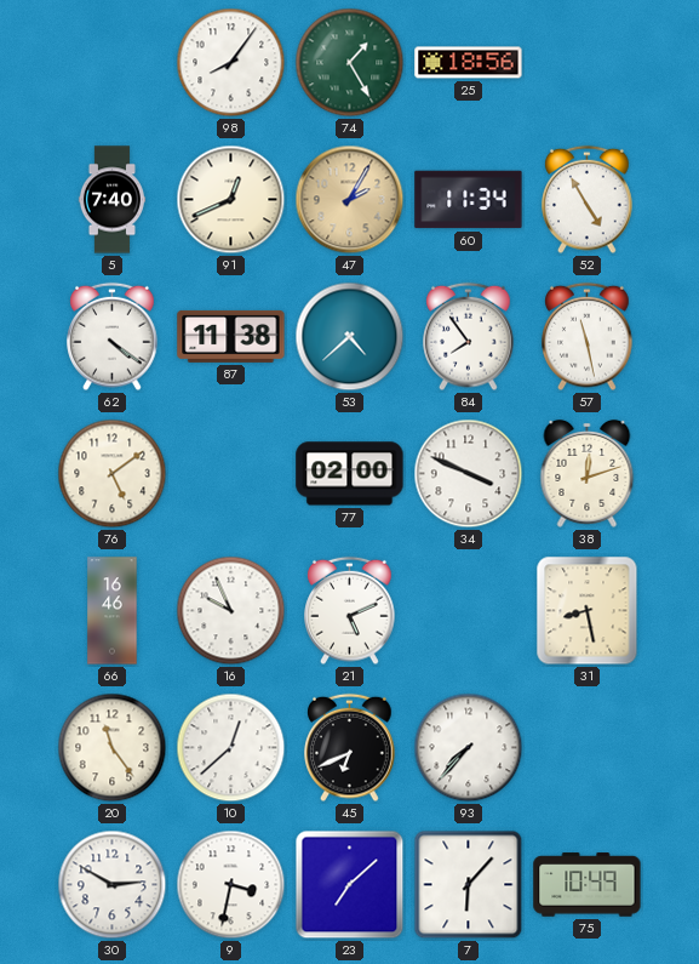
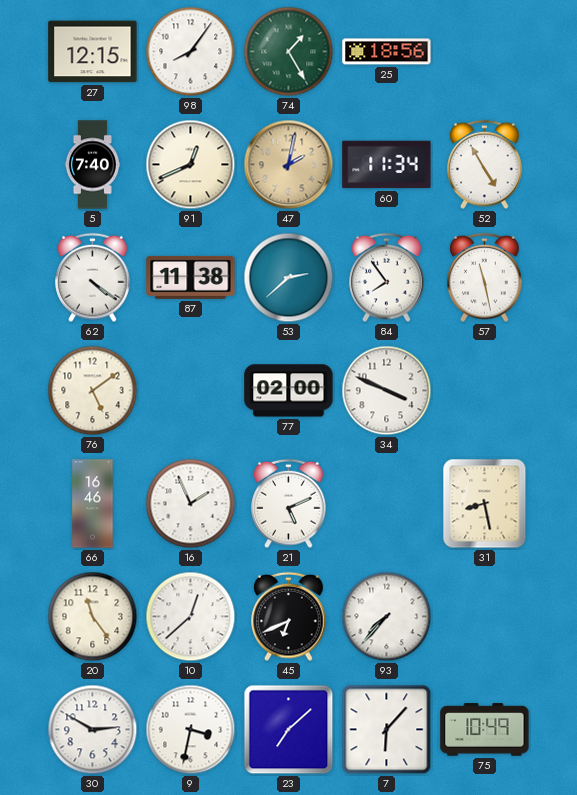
27: none -> 12:15
47: 2:05 -> 2:02
53: 4:38 -> 2:38
38: 12:12 -> none
16: 9:56 -> 1:56
